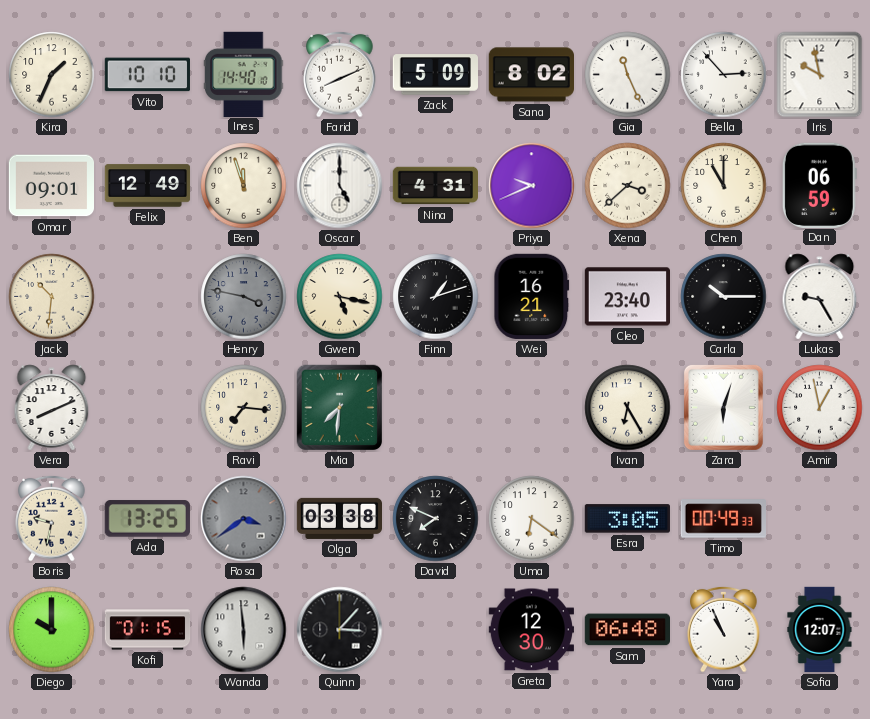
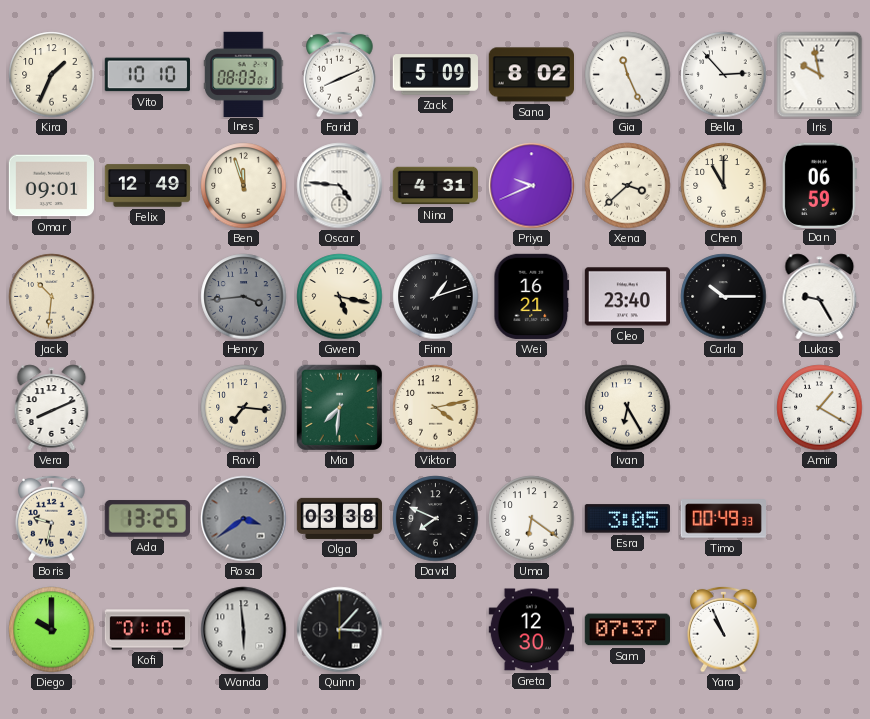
Ines: 14:40 -> 08:03
Oscar: 5:00 -> 4:46
Henry: 3:47 -> 3:44
Viktor: none -> 4:13
Zara: 6:03 -> none
Amir: 12:58 -> 1:20
Kofi: 01:15 -> 01:10
Sam: 06:48 -> 07:37
Sofia: 12:07 -> none
